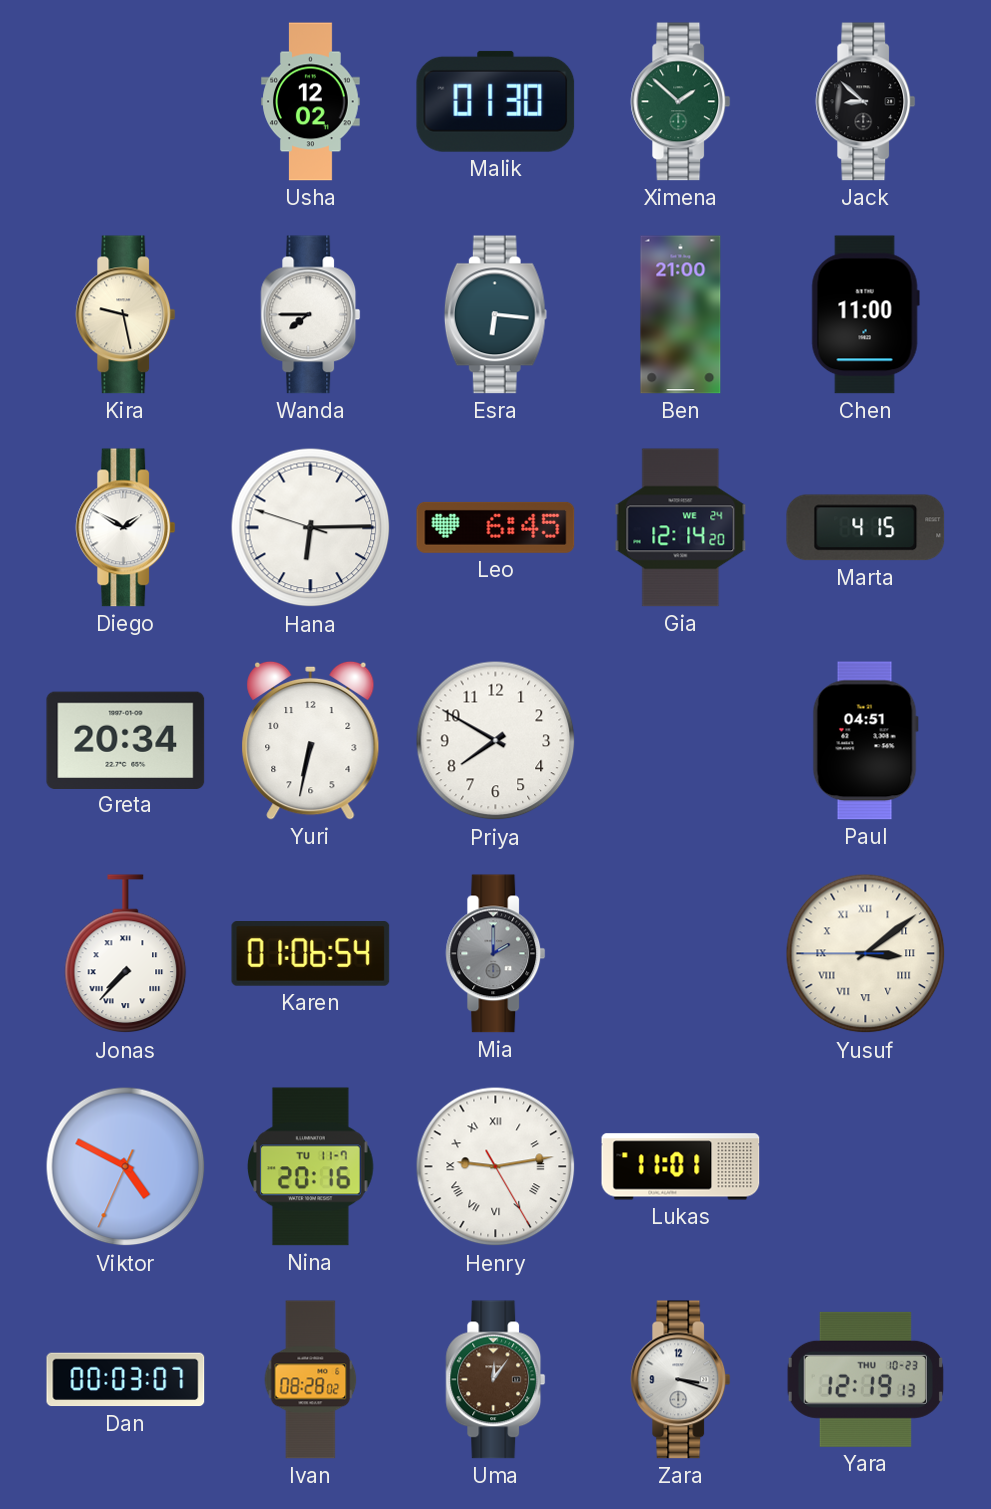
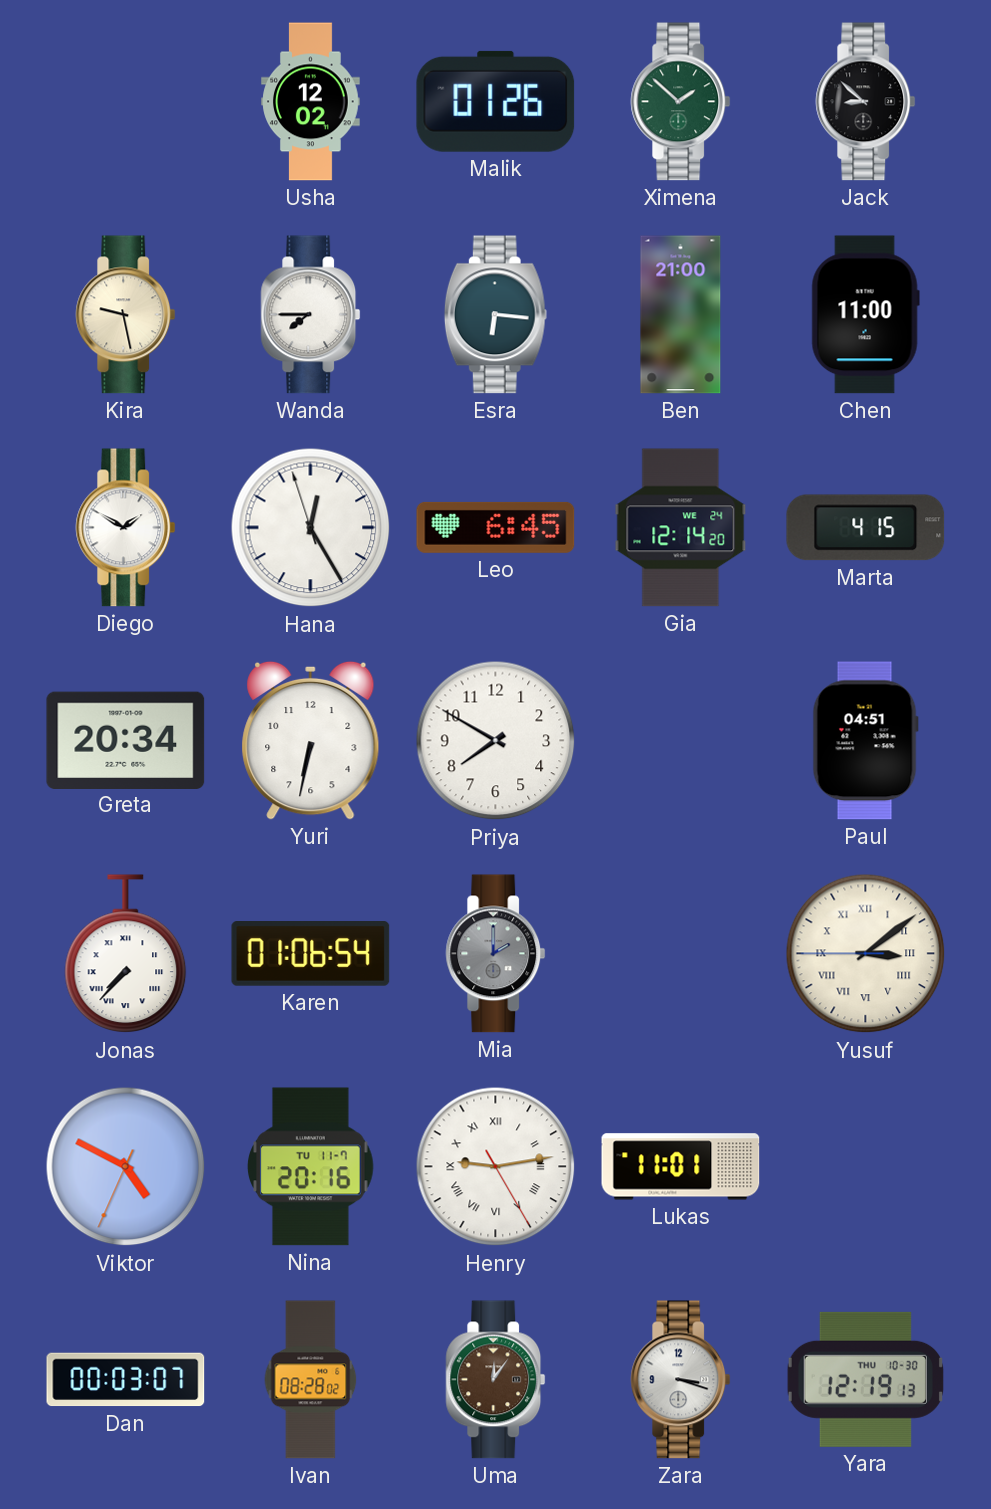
Malik: 01:30 -> 01:26
Hana: 6:14 -> 12:24
Yara date: THU 10-23 -> THU 10-30
